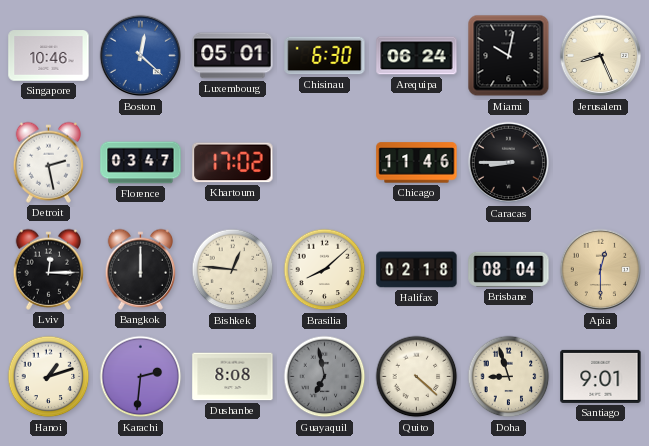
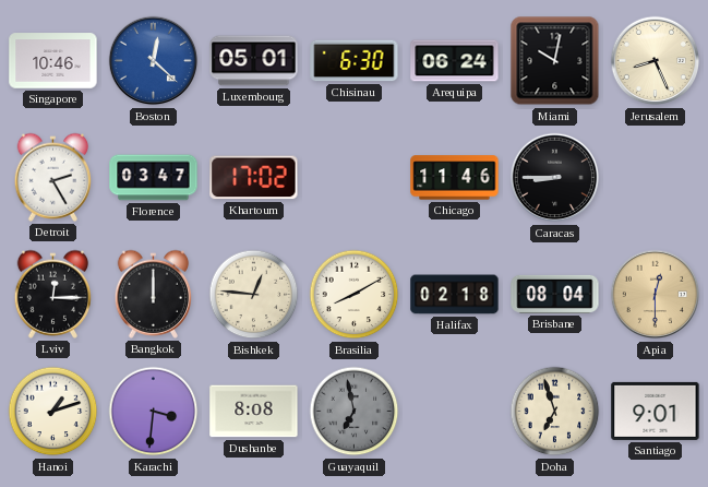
Detroit: 2:28 -> 2:25
Brasilia: 8:08 -> 8:10
Karachi: 2:31 -> 3:31
Quito: 4:22 -> none
Doha: 8:57 -> 6:57
